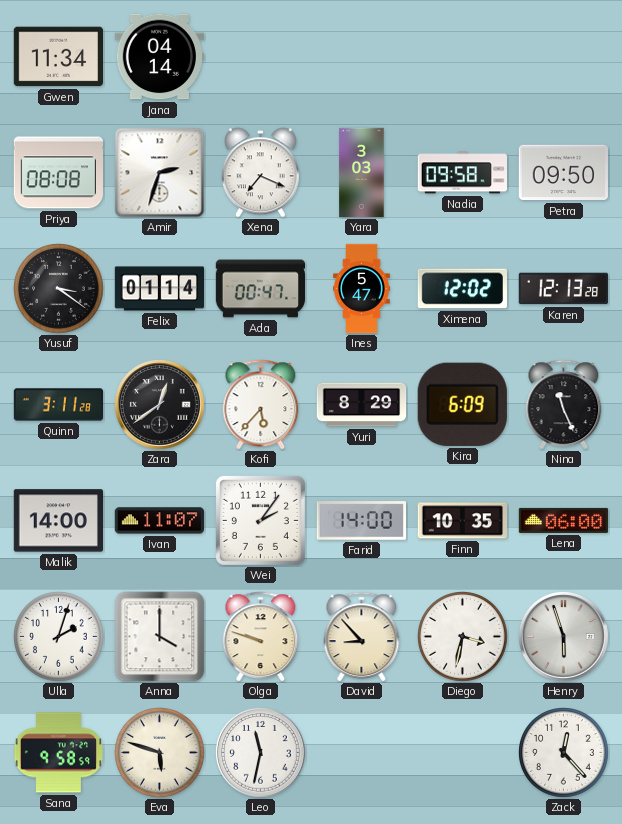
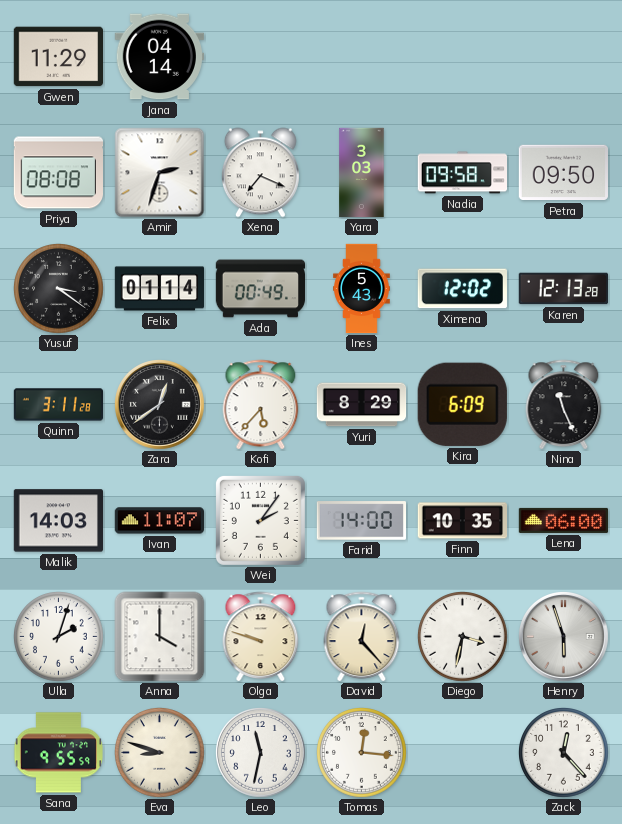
Gwen: 11:34 -> 11:29
Ada: 00:47 -> 00:49
Ines: 5:47 -> 5:43
Malik: 14:00 -> 14:03
David: 8:53 -> 12:23
Sana: 9:58 -> 9:55
Eva: 5:48 -> 8:48
Tomas: none -> 12:16
